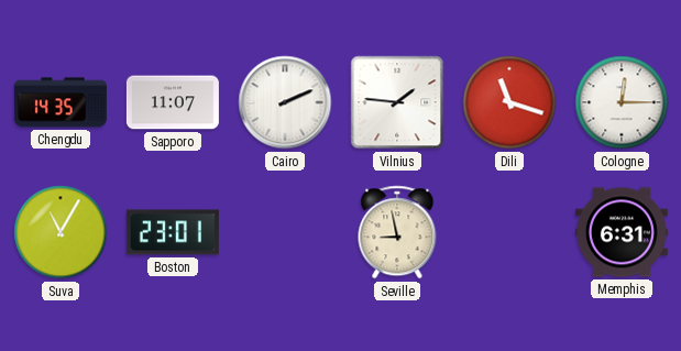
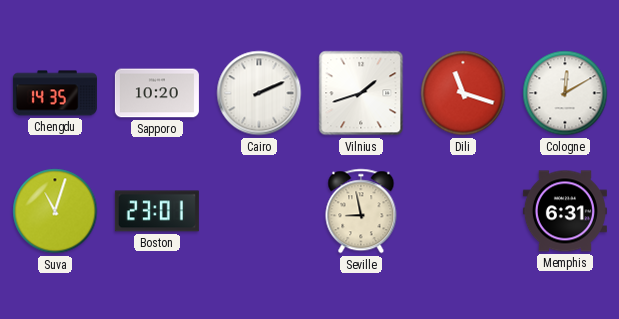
Sapporo: 11:07 -> 10:20
Vilnius: 1:46 -> 1:42
Cologne: 12:15 -> 12:10
Suva: 11:05 -> 11:03
